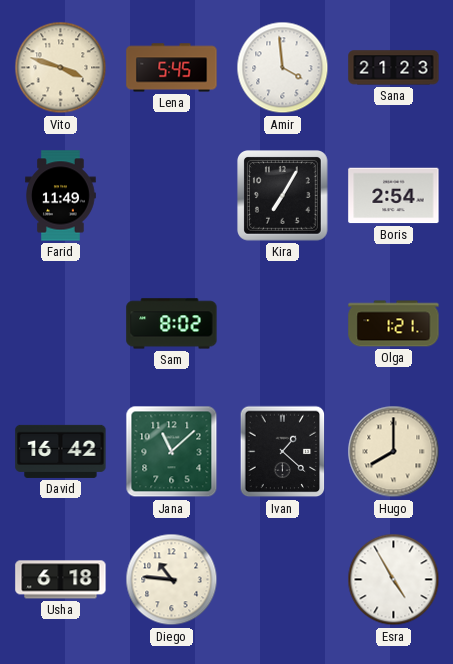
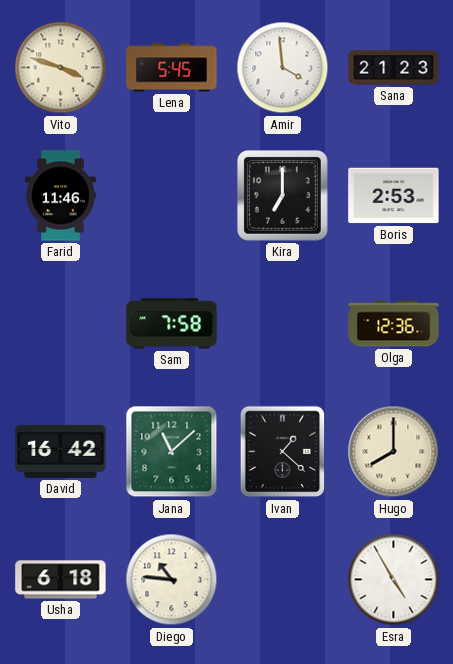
Farid: 11:49 -> 11:46
Kira: 7:05 -> 7:00
Boris: 2:54 -> 2:53
Sam: 8:02 -> 7:58
Olga: 1:21 -> 12:36
